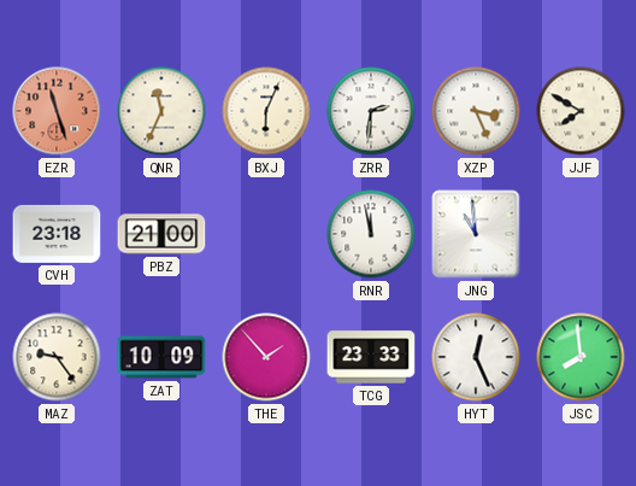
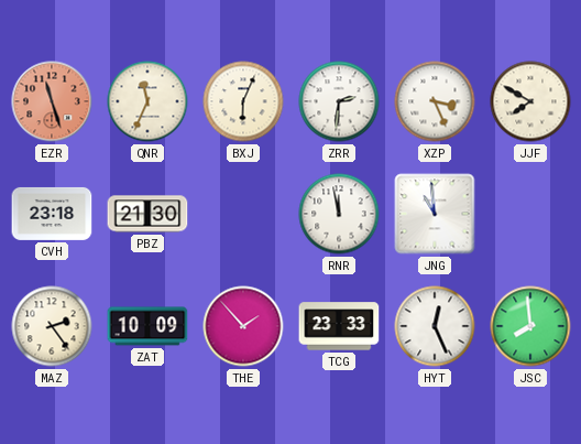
PBZ: 21:00 -> 21:30
MAZ: 9:24 -> 2:24
